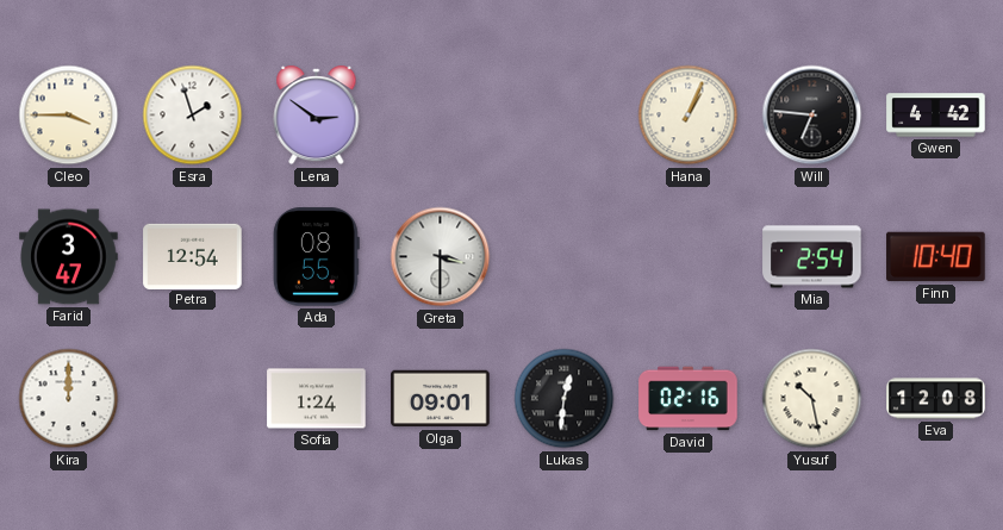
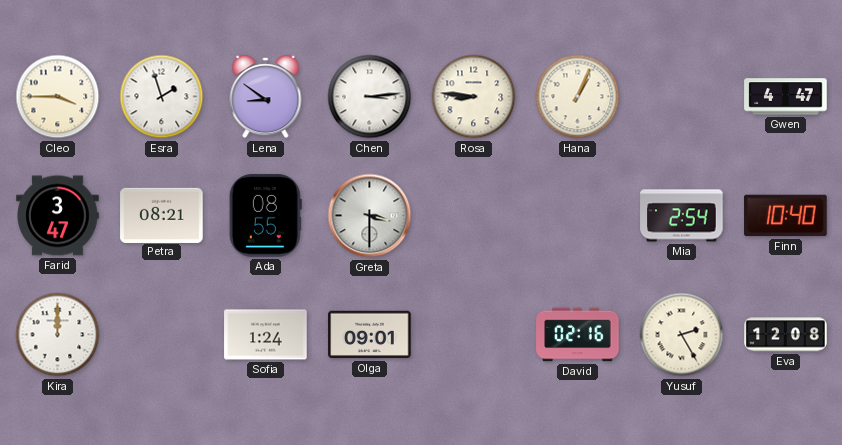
Lena: 2:51 -> 8:51
Chen: none -> 3:14
Rosa: none -> 8:46
Will: 6:46 -> none
Gwen: 4:42 -> 4:47
Petra: 12:54 -> 08:21
Lukas: 12:31 -> none
Yusuf: 10:28 -> 2:25
